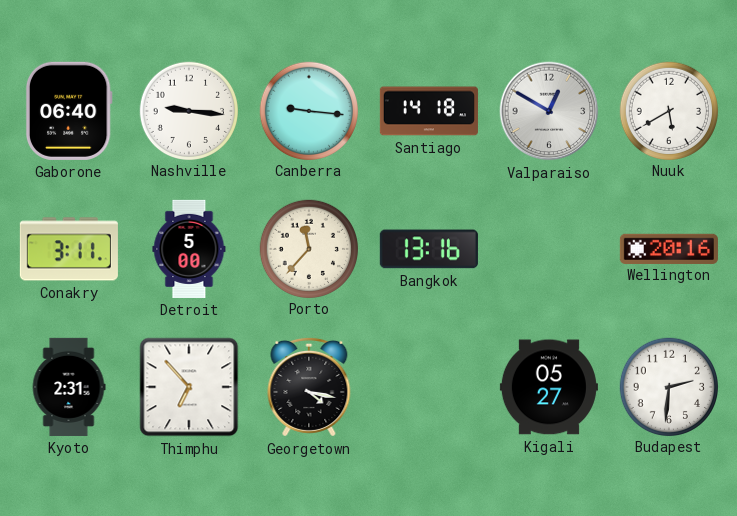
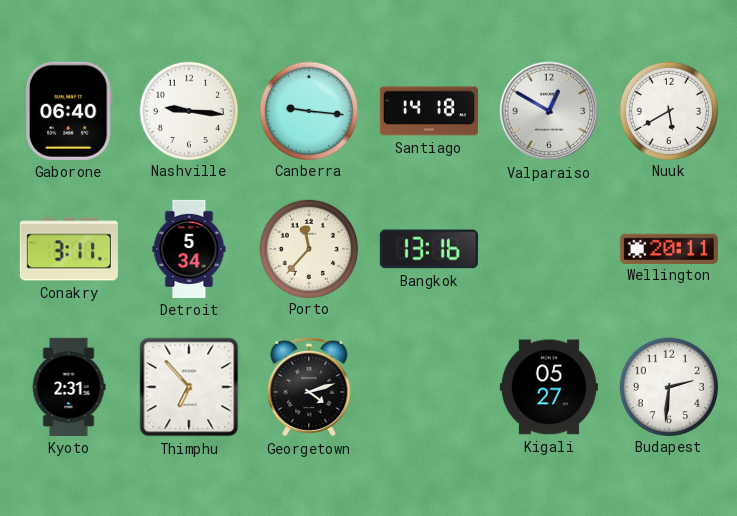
Detroit: 5:00 -> 5:34
Wellington: 20:16 -> 20:11
Georgetown: 4:17 -> 4:12
